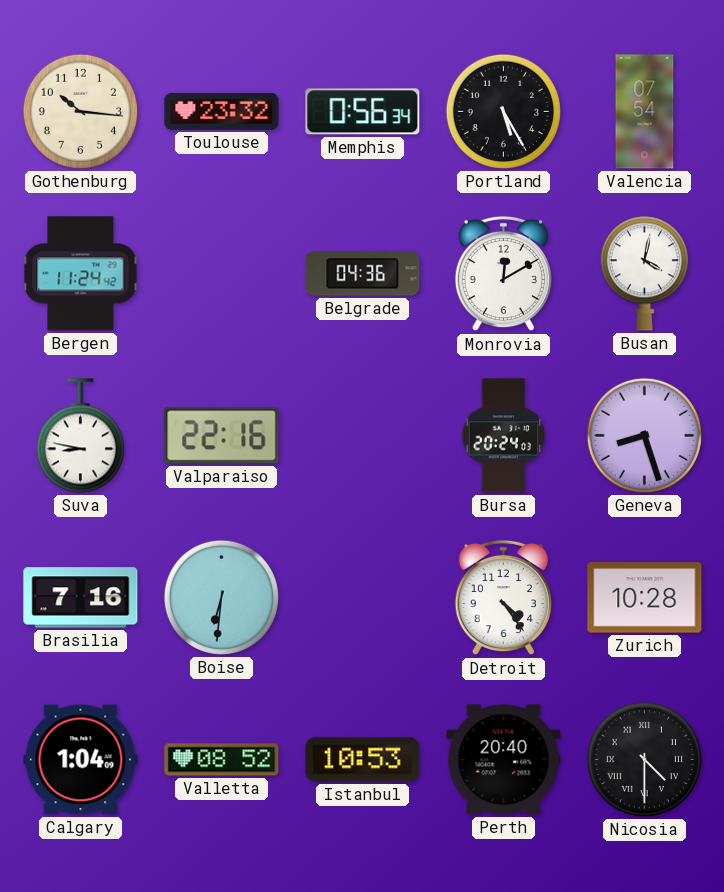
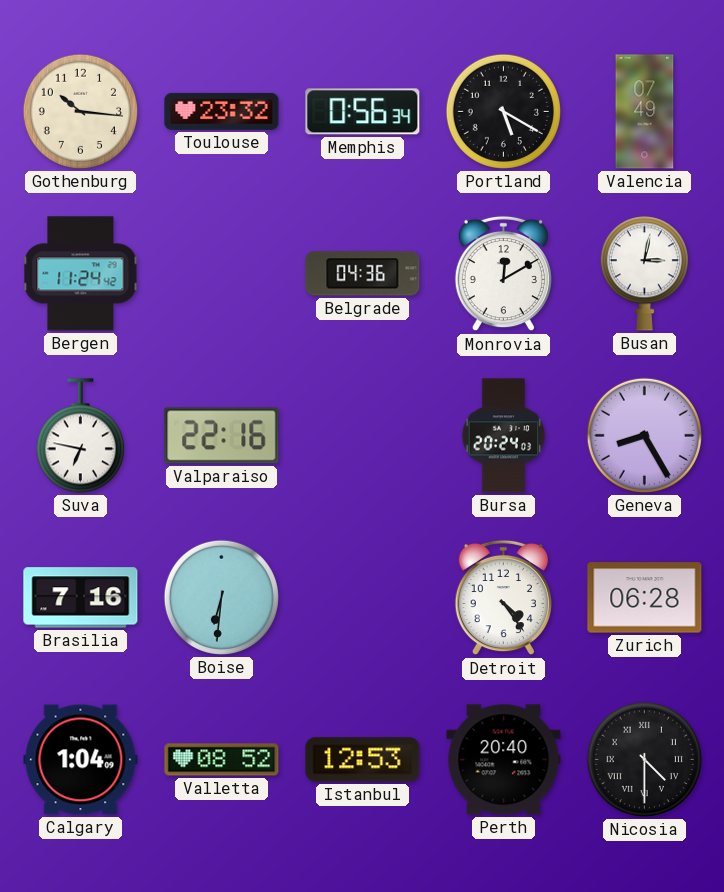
Portland: 5:25 -> 5:20
Valencia: 07:54 -> 07:49
Busan: 4:02 -> 3:02
Suva: 8:47 -> 6:47
Geneva: 8:27 -> 8:25
Zurich: 10:28 -> 06:28
Istanbul: 10:53 -> 12:53
